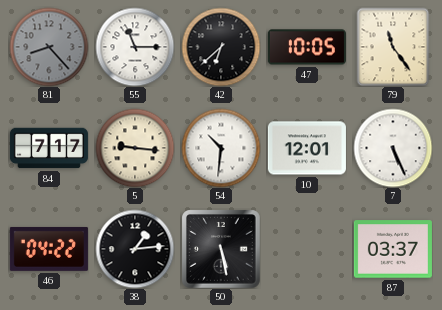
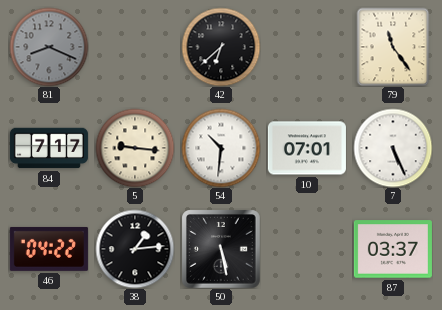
81: 8:23 -> 8:19
55: 11:15 -> none
47: 10:05 -> none
10: 12:01 -> 07:01
